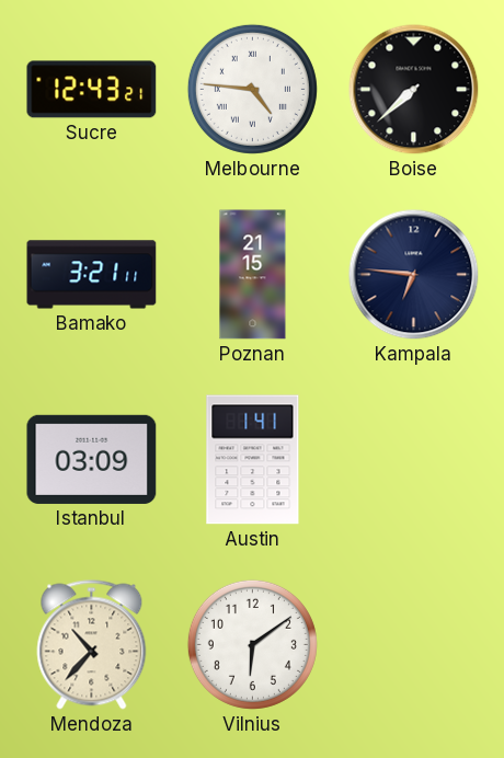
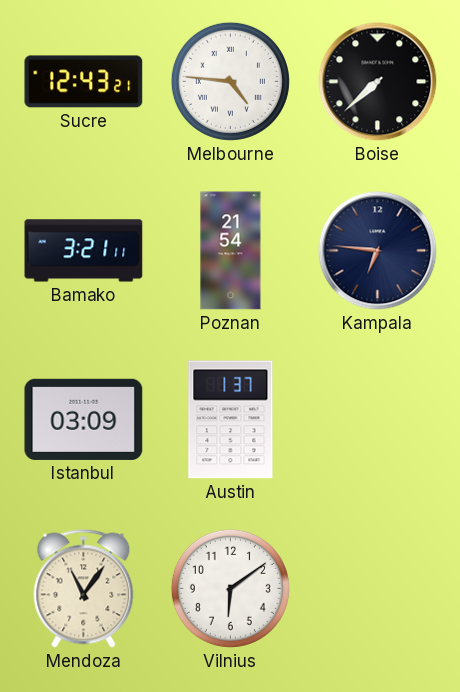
Poznan: 21:15 -> 21:54
Austin: 1:41 -> 1:37
Mendoza: 10:37 -> 11:06
